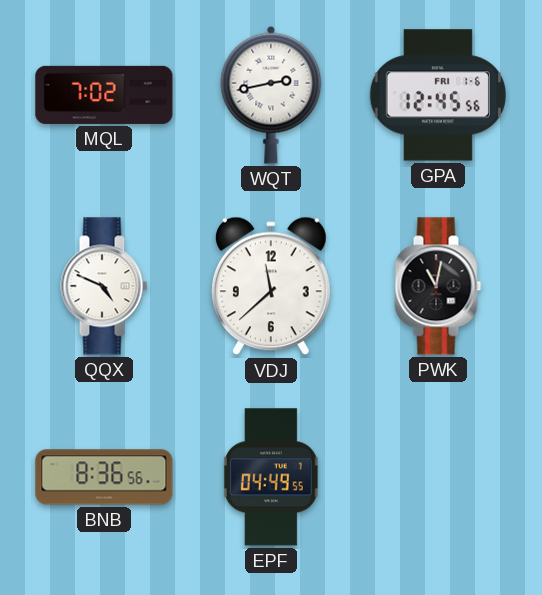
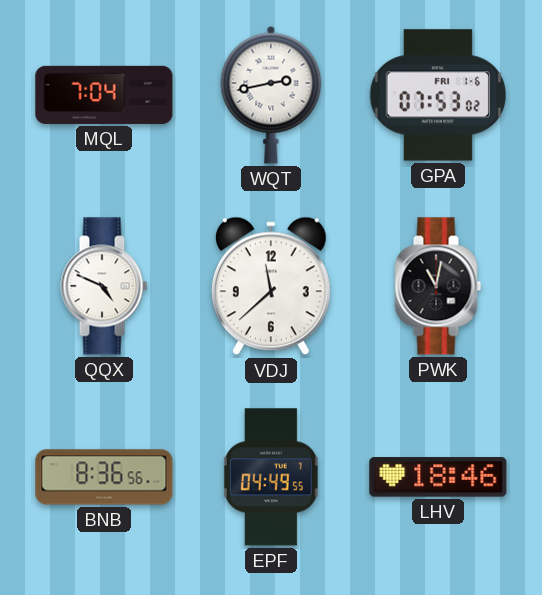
MQL: 7:02 -> 7:04
GPA: 12:45 -> 07:53
LHV: none -> 18:46
